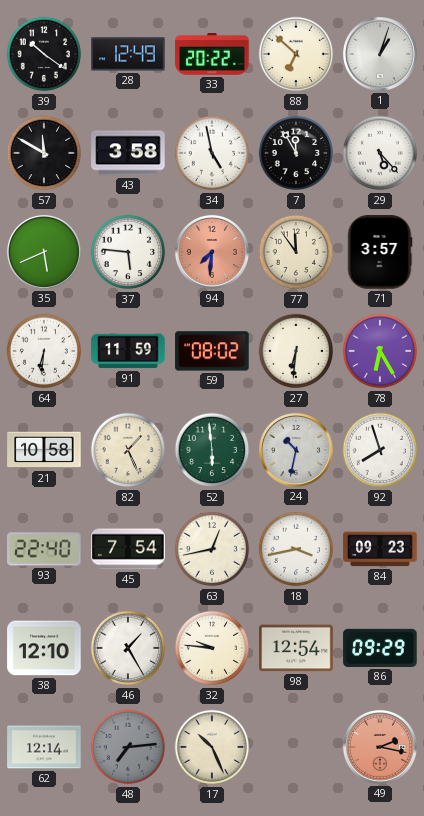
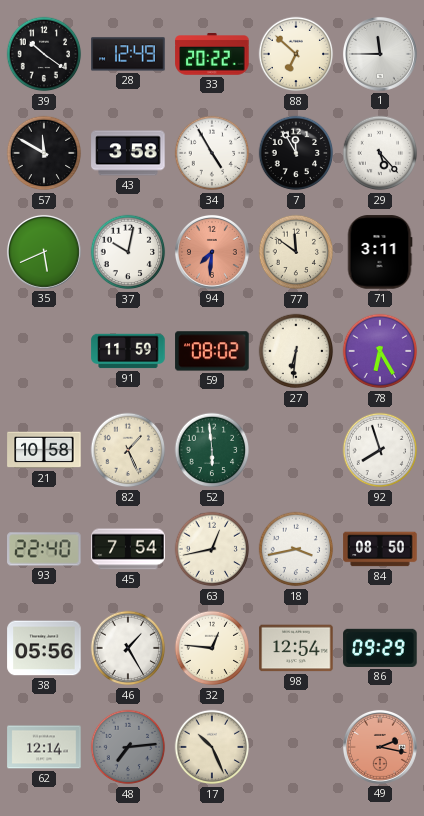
1: 1:03 -> 11:45
34: 4:58 -> 4:55
37: 5:46 -> 10:02
77: 11:54 -> 11:51
71: 3:57 -> 3:11
64: 6:31 -> none
24: 10:32 -> none
84: 09:23 -> 08:50
38: 12:10 -> 05:56
32: 9:46 -> 12:46
